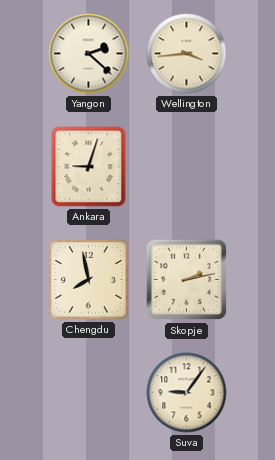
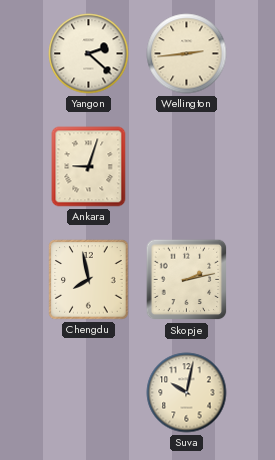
Wellington: 3:44 -> 2:44
Suva: 9:06 -> 10:02
